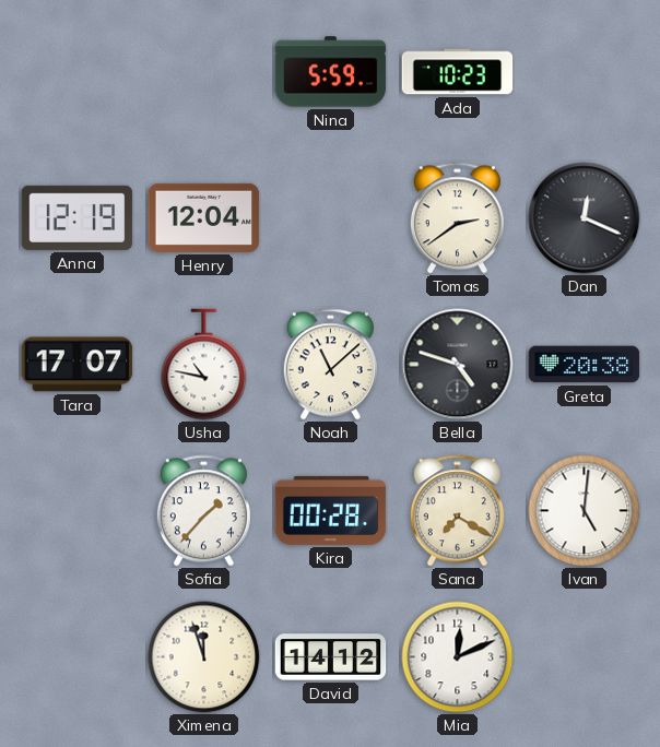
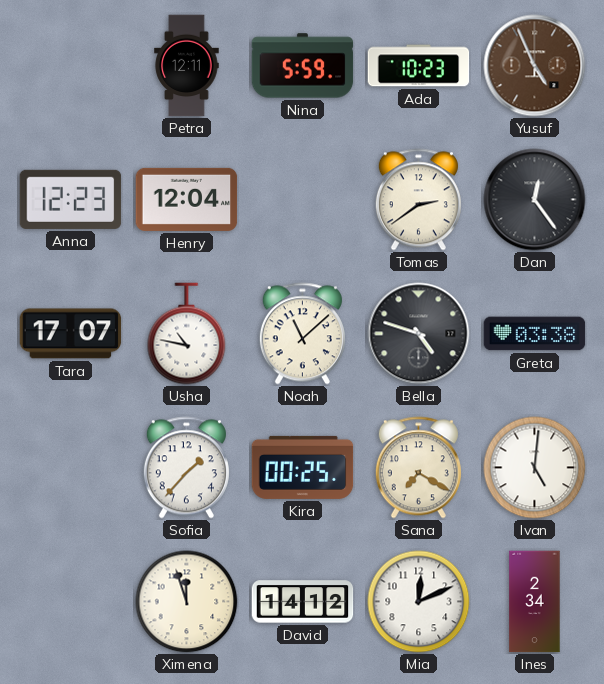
Petra: none -> 12:11
Yusuf: none -> 4:56
Anna: 12:19 -> 12:23
Dan: 12:19 -> 12:24
Greta: 20:38 -> 03:38
Kira: 00:28 -> 00:25
Ines: none -> 2:34
